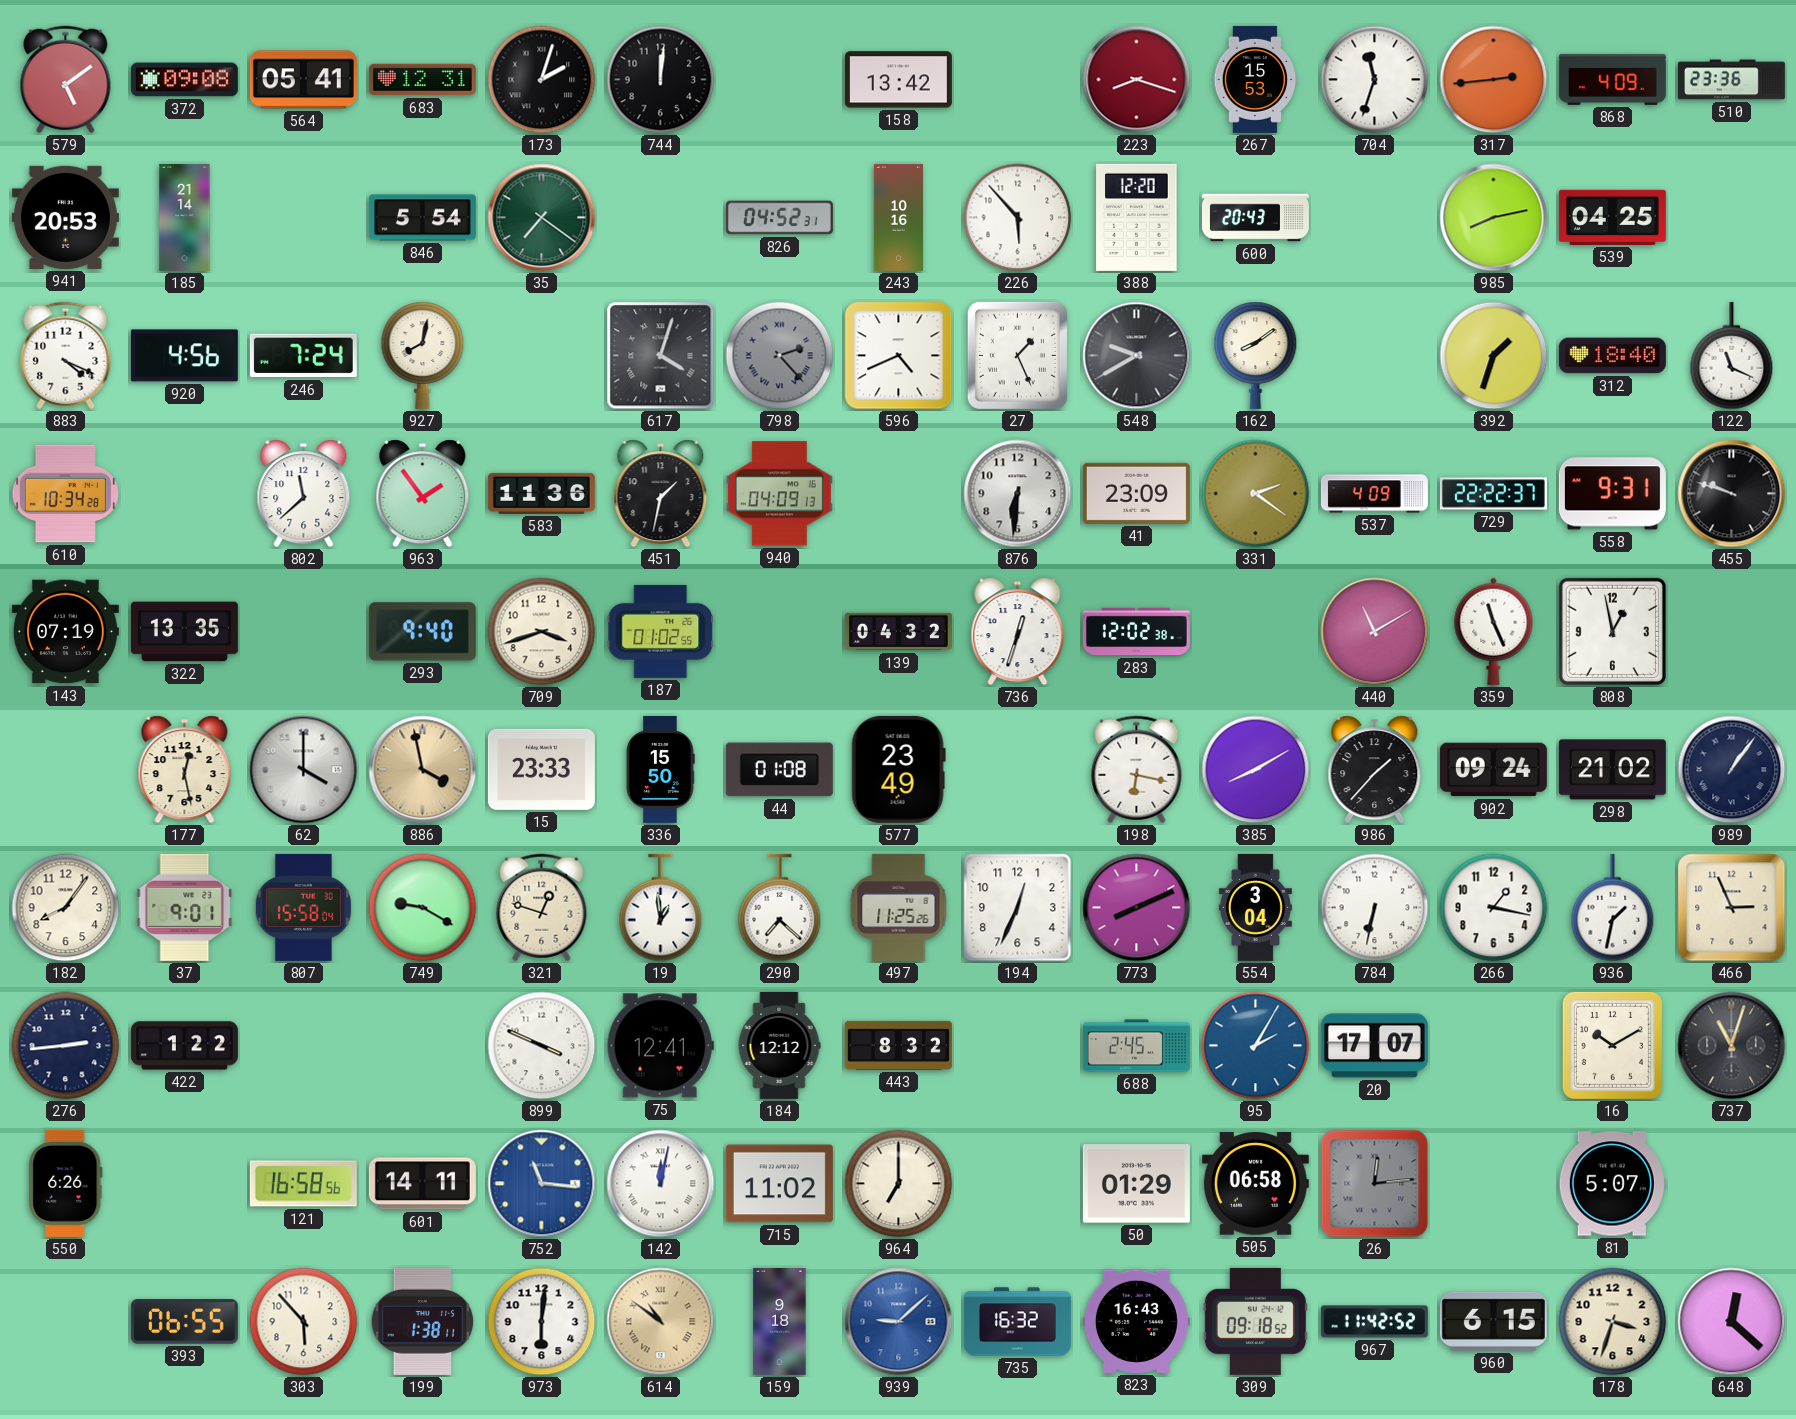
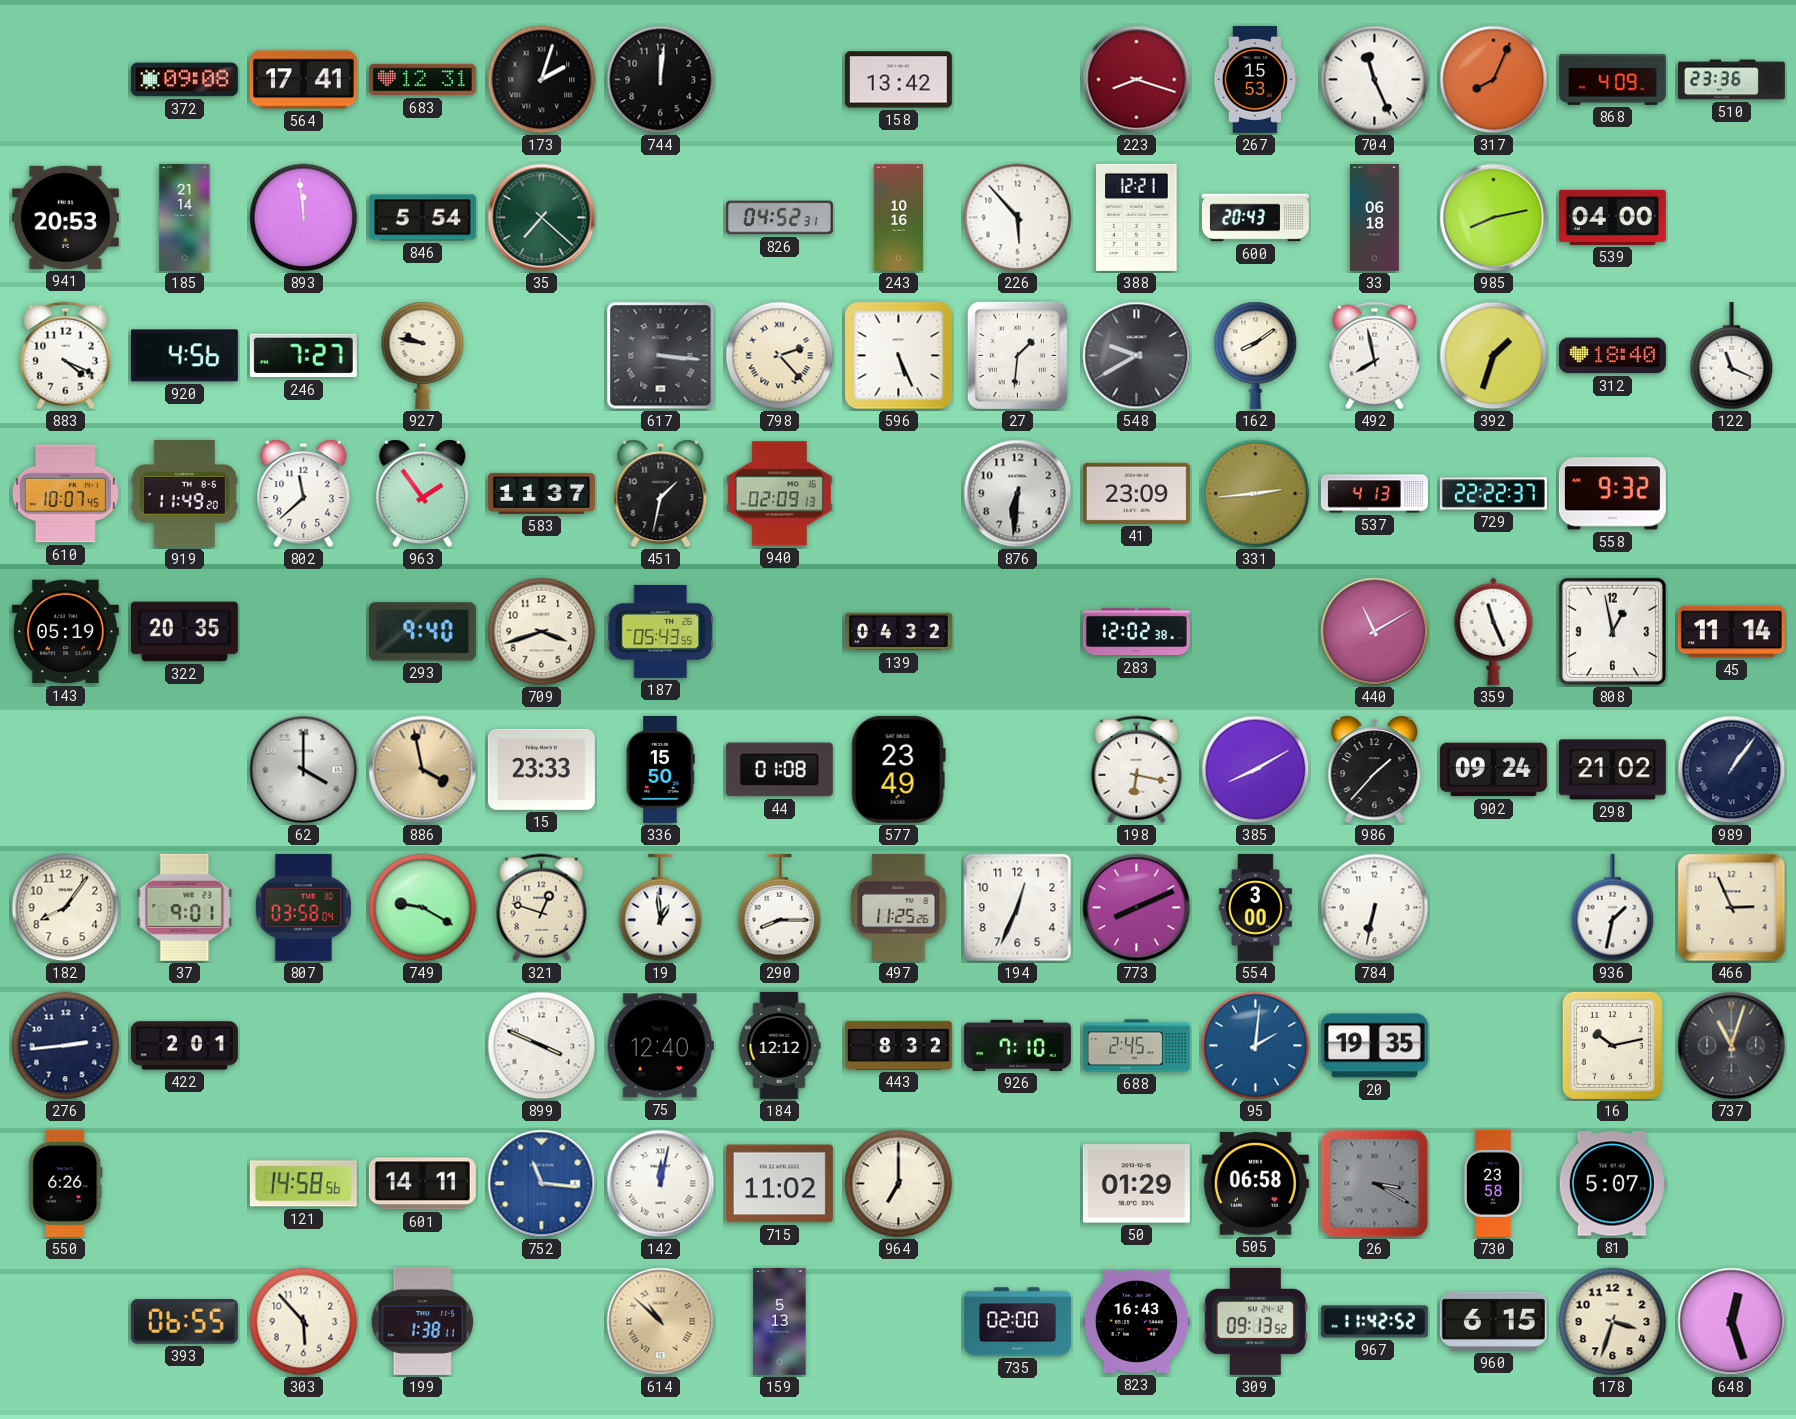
579: 5:09 -> none
564: 05:41 -> 17:41
704: 11:33 -> 11:26
317: 2:44 -> 8:04
893: none -> 11:59
35: 7:21 -> 7:22
388: 12:20 -> 12:21
33: none -> 06:18
539: 04:25 -> 04:00
246: 7:24 -> 7:27
927: 8:02 -> 9:47
617: 4:03 -> 3:16
798 dial: grey -> cream
596: 4:41 -> 5:26
27: 1:26 -> 1:31
492: none -> 7:58
610: 10:34 -> 10:07
919: none -> 11:49
583: 11:36 -> 11:37
940: 04:09 -> 02:09
331: 2:21 -> 2:44
537: 4:09 -> 4:13
558: 9:31 -> 9:32
455: 9:48 -> none
143: 07:19 -> 05:19
322: 13:35 -> 20:35
187: 01:02 -> 05:43
736: 12:33 -> none
45: none -> 11:14
177: 12:28 -> none
807: 15:58 -> 03:58
290: 7:22 -> 8:15
554: 3:04 -> 3:00
266: 1:17 -> none
422: 1:22 -> 2:01
75: 12:41 -> 12:40
926: none -> 7:10
95: 2:05 -> 2:01
20: 17:07 -> 19:35
16: 10:10 -> 10:13
121: 16:58 -> 14:58
26: 12:14 -> 3:20
730: none -> 23:58
973: 6:01 -> none
614: 10:51 -> 10:52
159: 9:18 -> 5:13
939: 9:08 -> none
735: 16:32 -> 02:00
309: 09:18 -> 09:13
648: 12:22 -> 12:27
